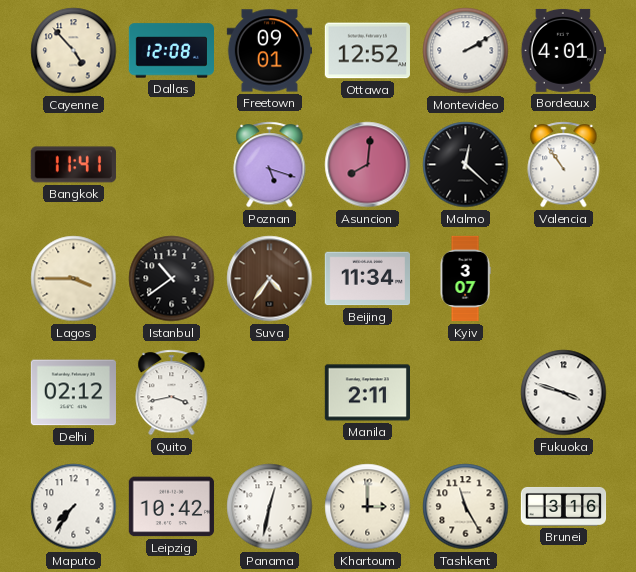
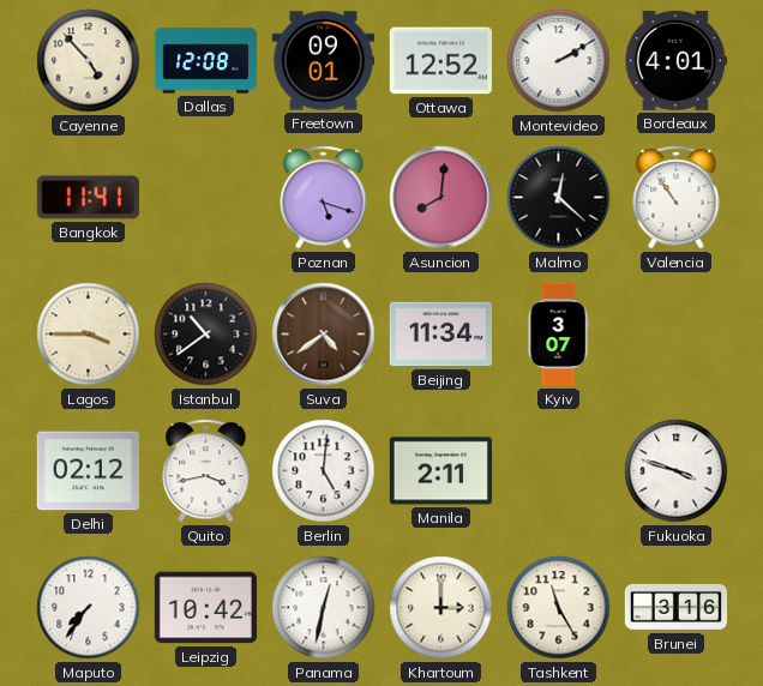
Suva: 4:36 -> 4:39
Berlin: none -> 5:01
